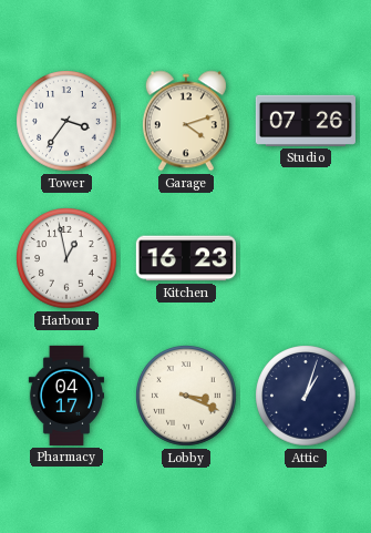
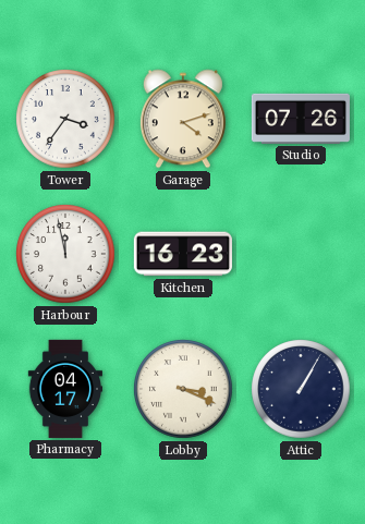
Harbour: 12:58 -> 11:58
Attic: 1:03 -> 1:05
